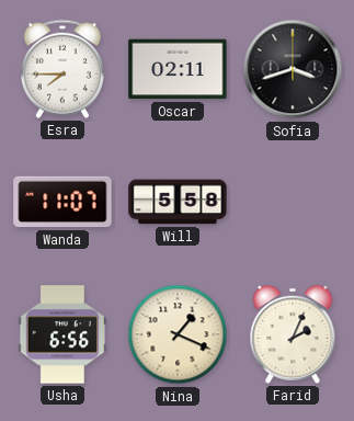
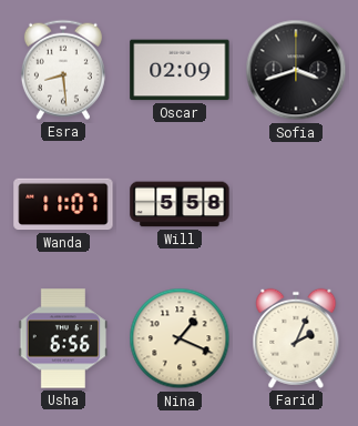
Esra: 7:45 -> 8:29
Oscar: 02:11 -> 02:09
